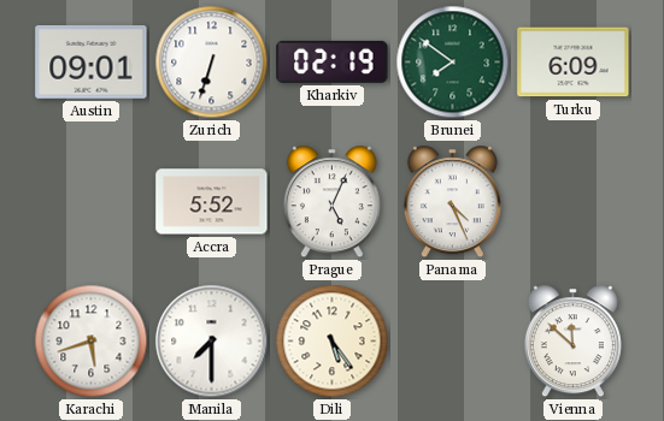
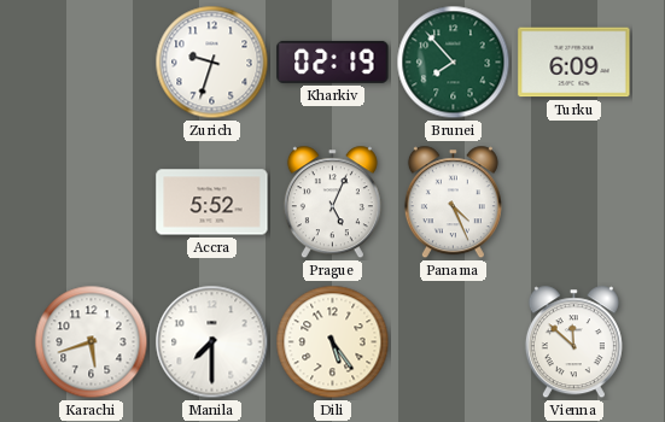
Austin: 09:01 -> none
Zurich: 6:33 -> 9:33
Brunei: 7:51 -> 7:53
